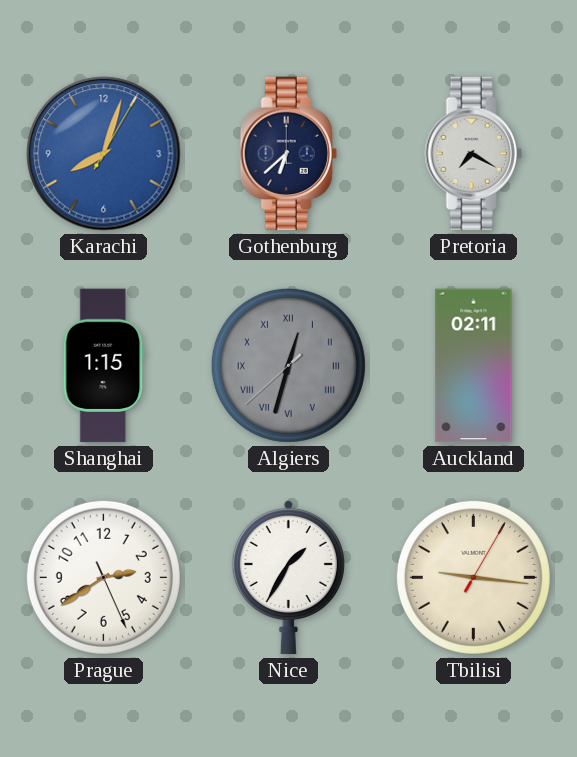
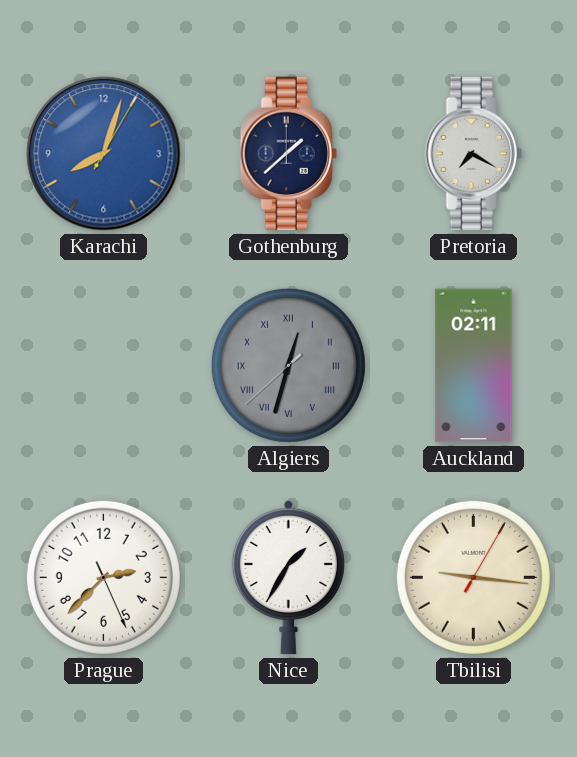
Gothenburg: 6:38 -> 1:38
Shanghai: 1:15 -> none
Prague: 2:39 -> 2:37
